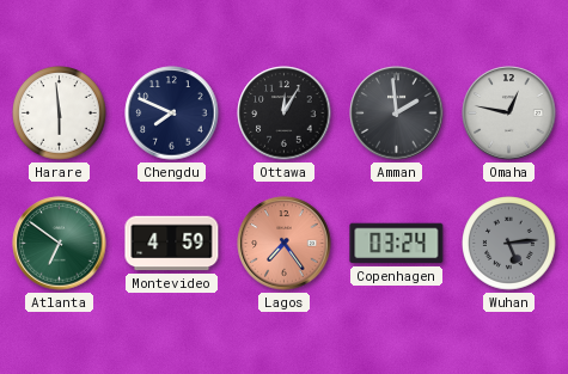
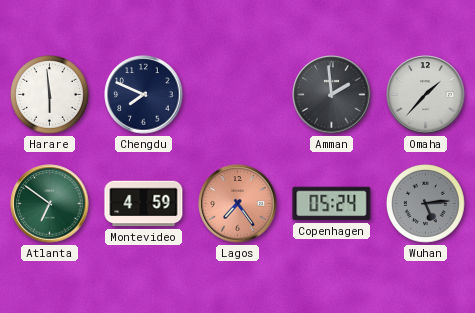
Ottawa: 12:05 -> none
Omaha: 12:47 -> 1:37
Copenhagen: 03:24 -> 05:24
